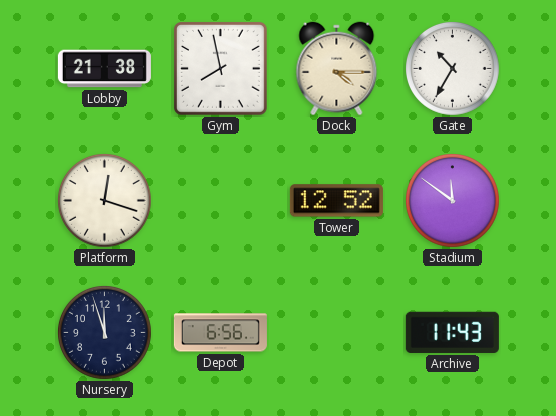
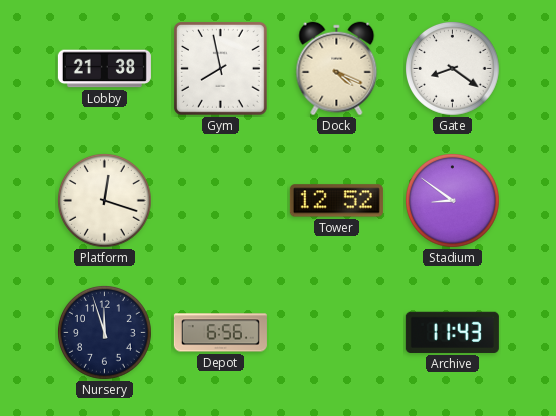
Dock: 4:15 -> 4:19
Gate: 10:35 -> 8:21
Stadium: 11:51 -> 8:51
